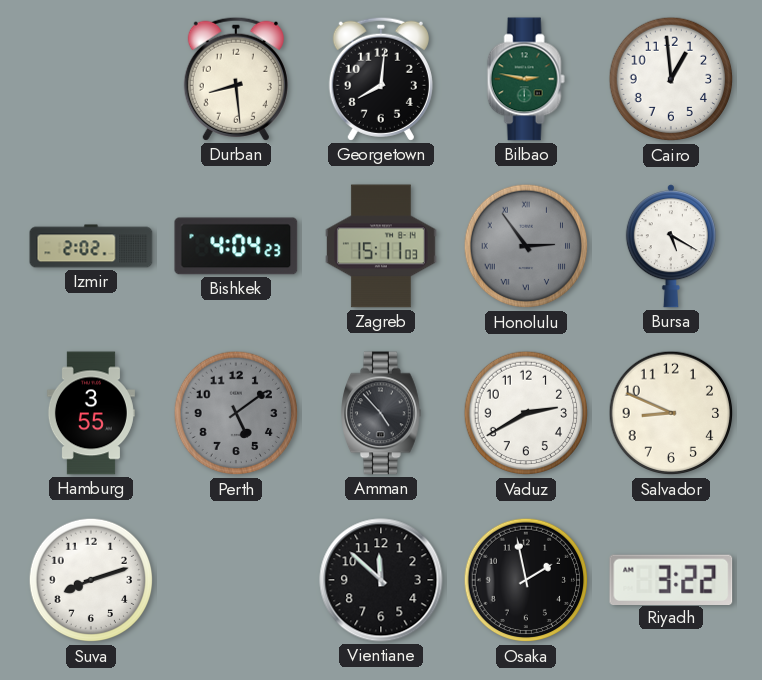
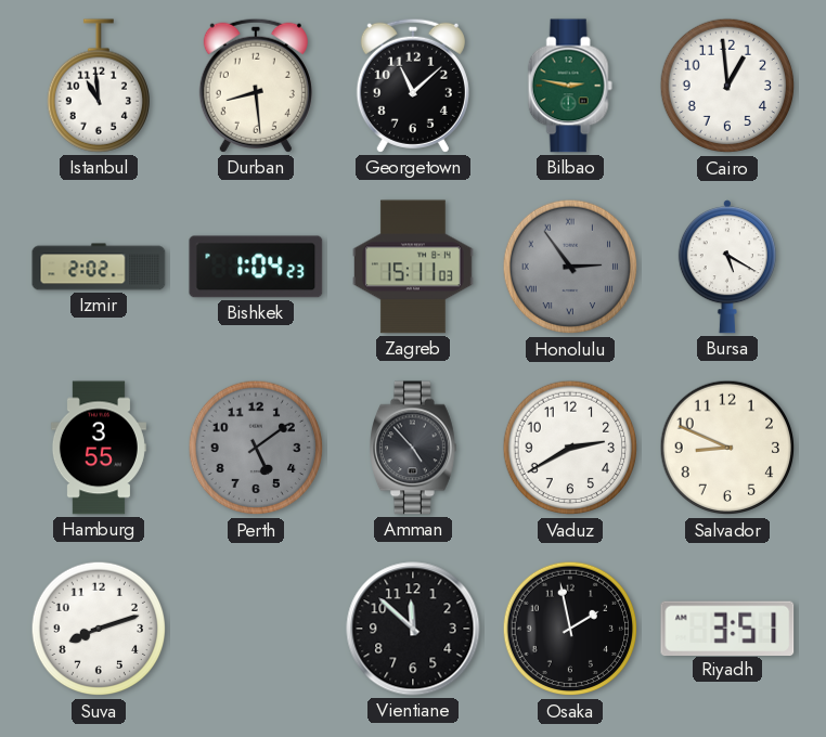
Istanbul: none -> 10:59
Georgetown: 8:01 -> 11:08
Bishkek: 4:04 -> 1:04
Riyadh: 3:22 -> 3:51
